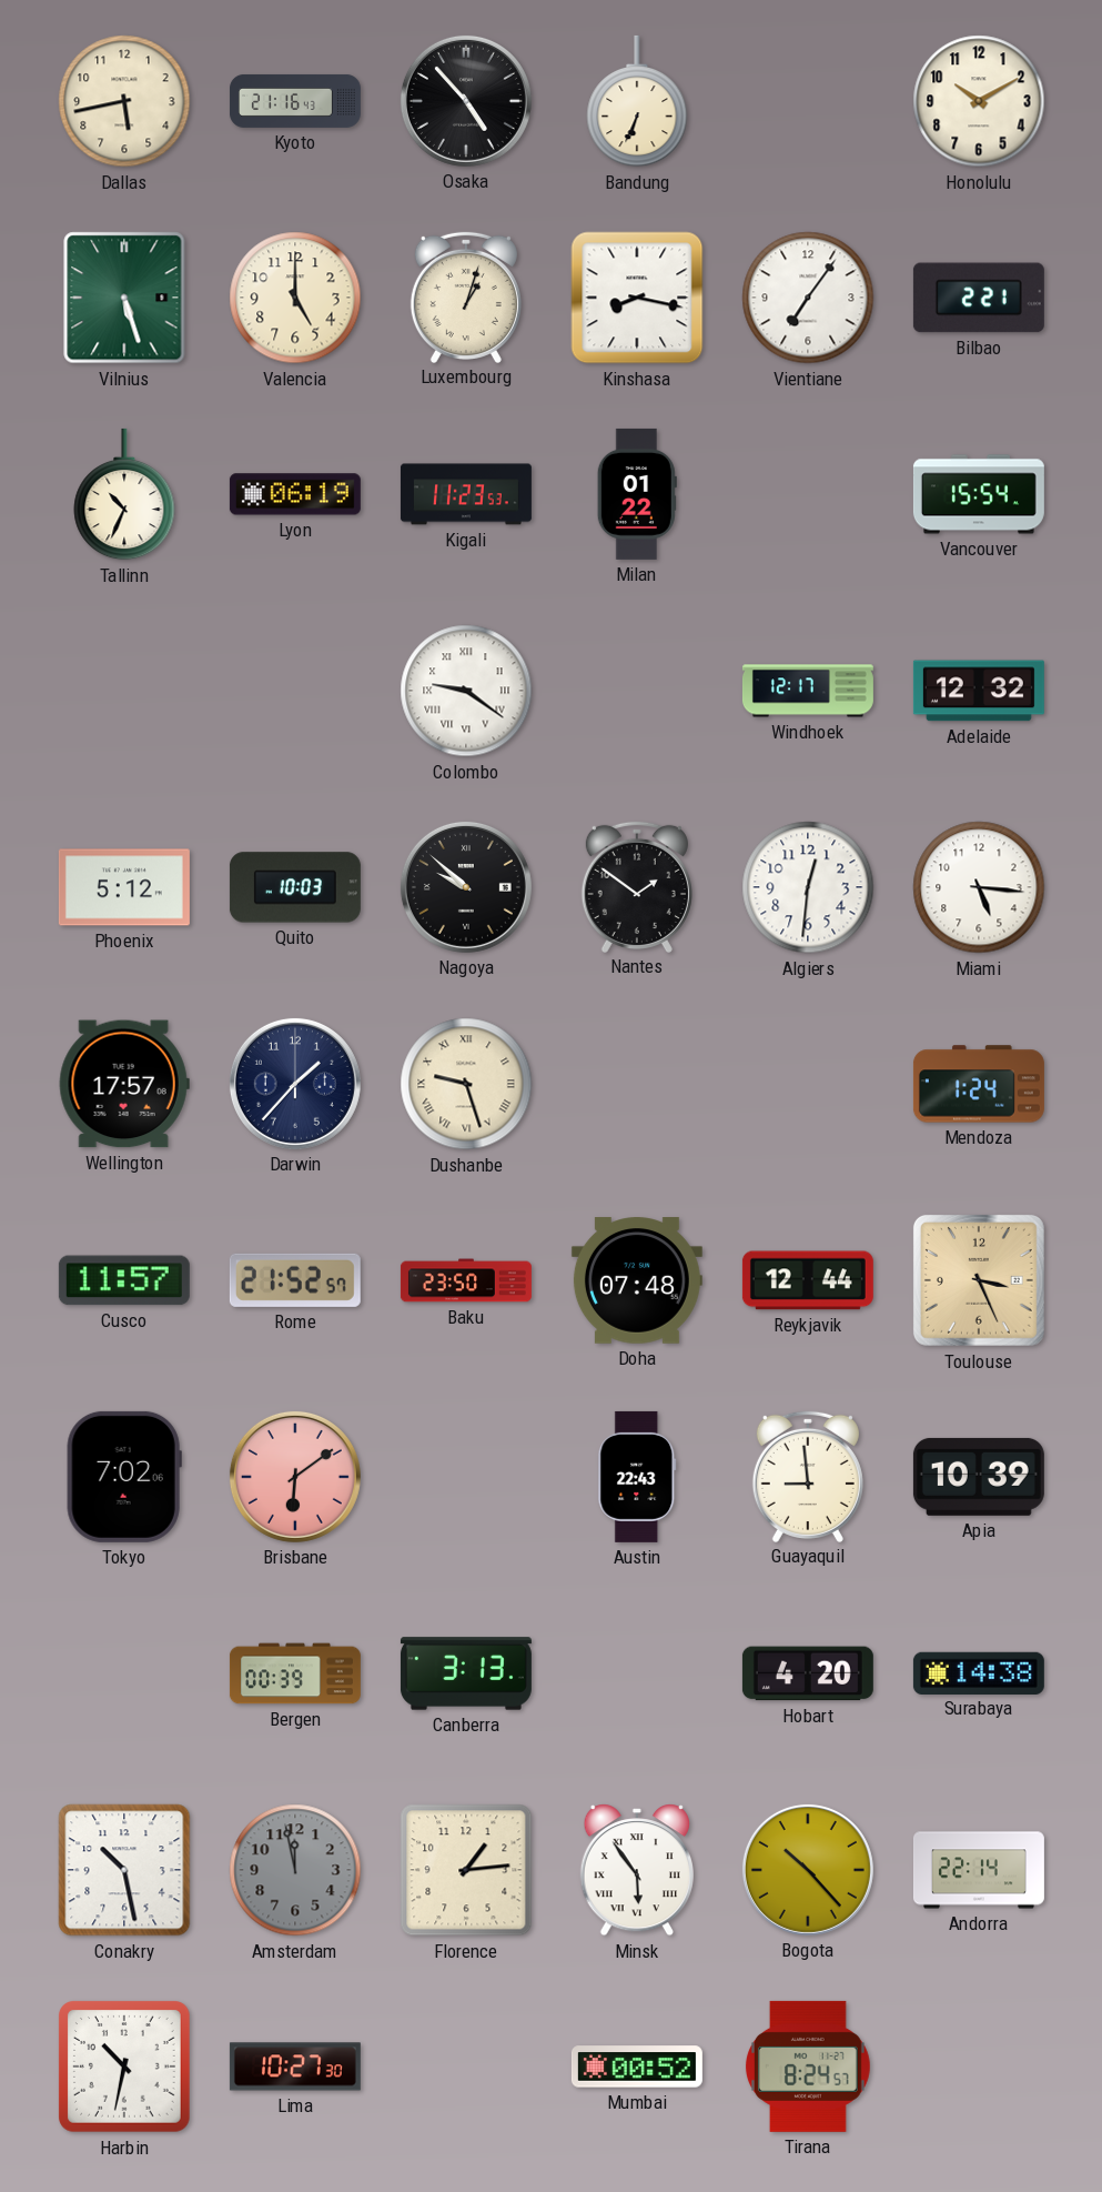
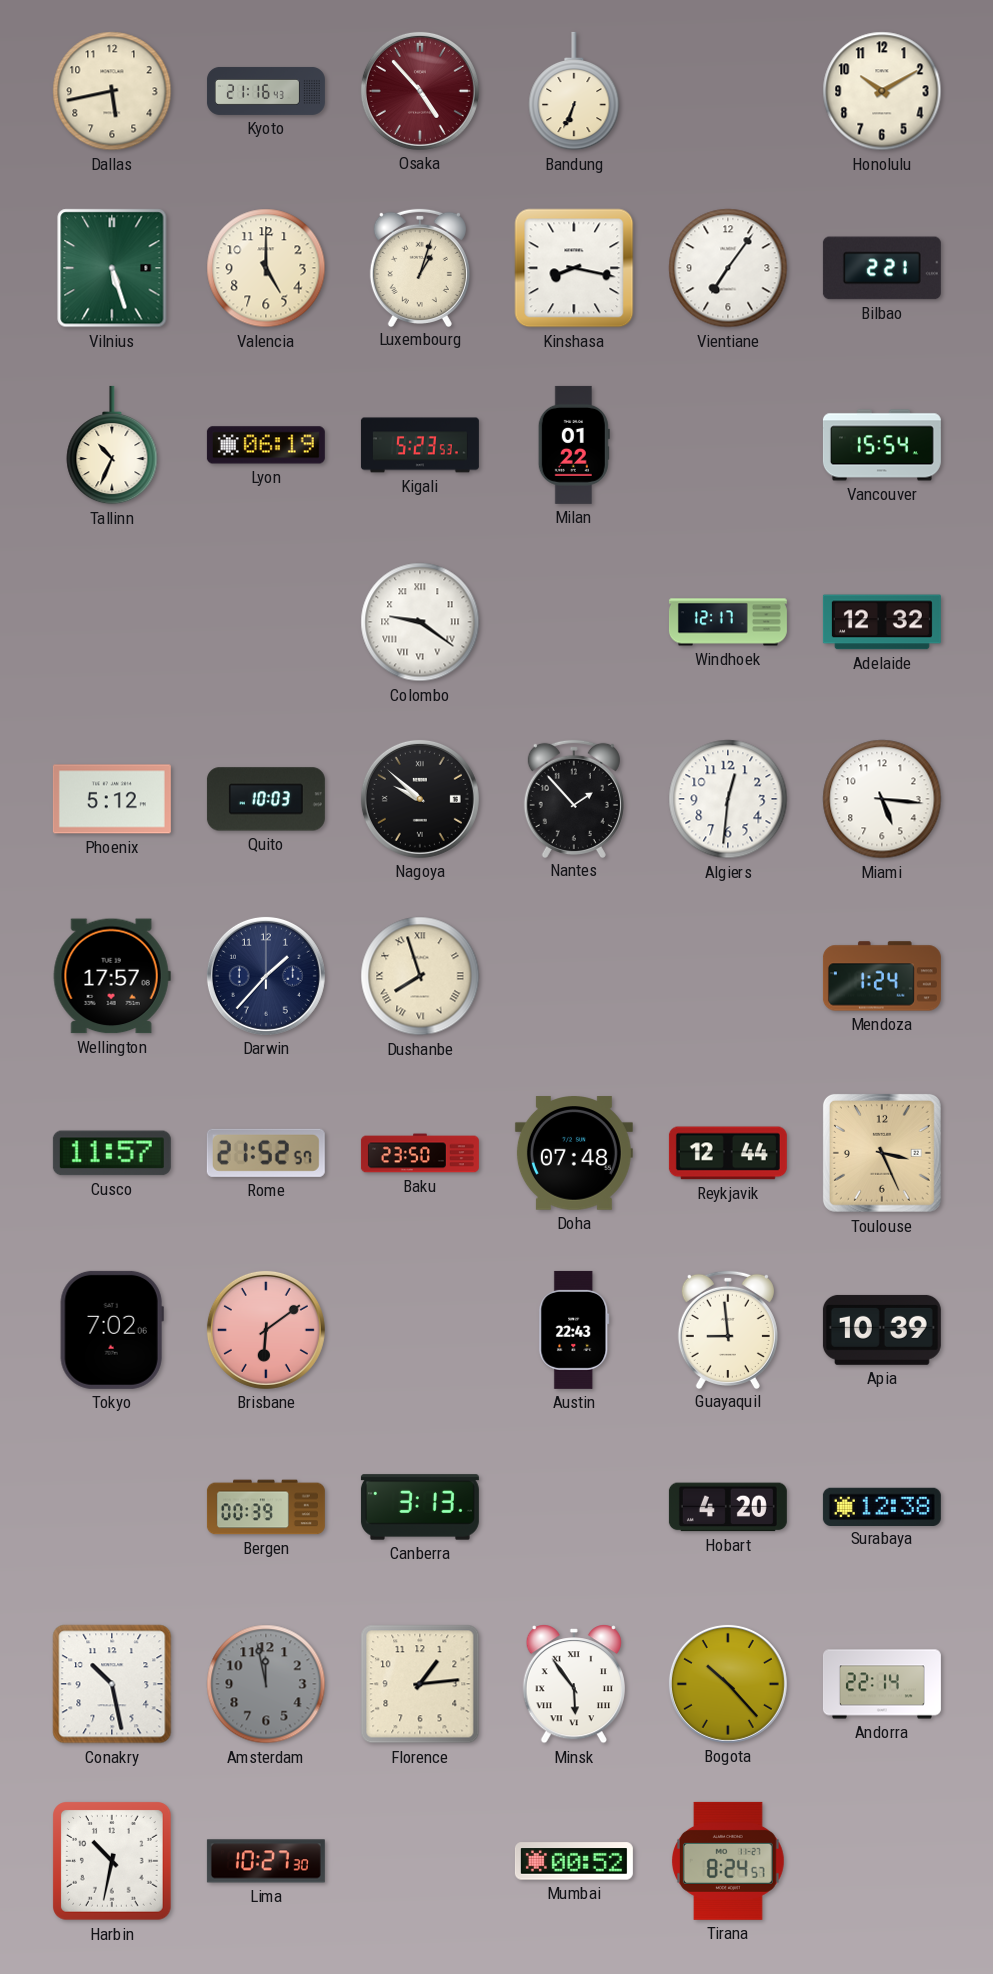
Osaka dial: black -> burgundy
Kigali: 11:23 -> 5:23
Nantes: 1:51 -> 1:53
Dushanbe: 9:27 -> 7:57
Surabaya: 14:38 -> 12:38
